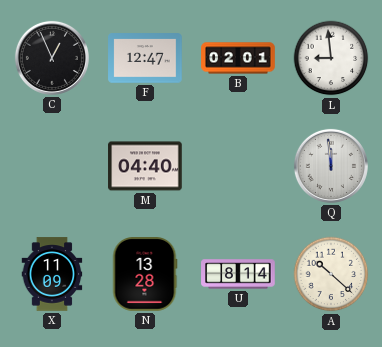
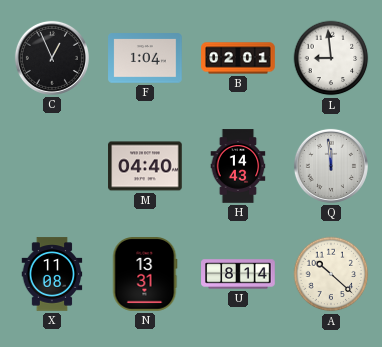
F: 12:47 -> 1:04
H: none -> 14:43
X: 11:09 -> 11:08
N: 13:28 -> 13:31
